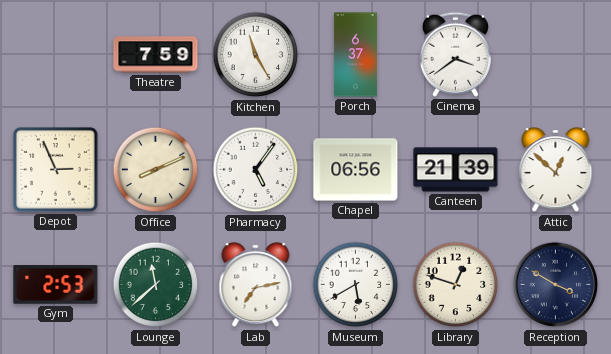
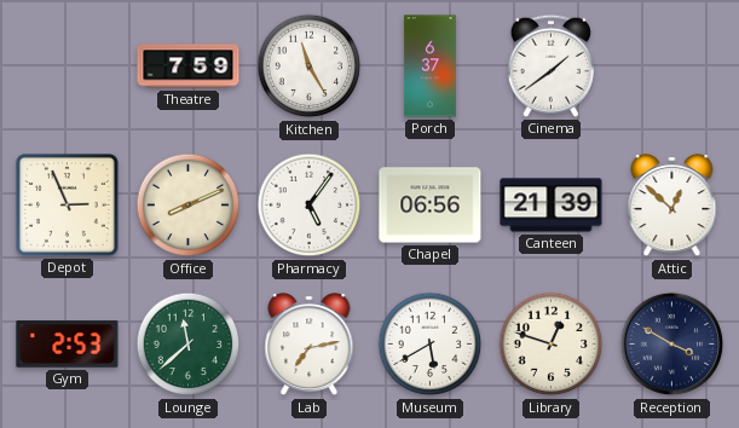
Cinema: 3:39 -> 1:39
